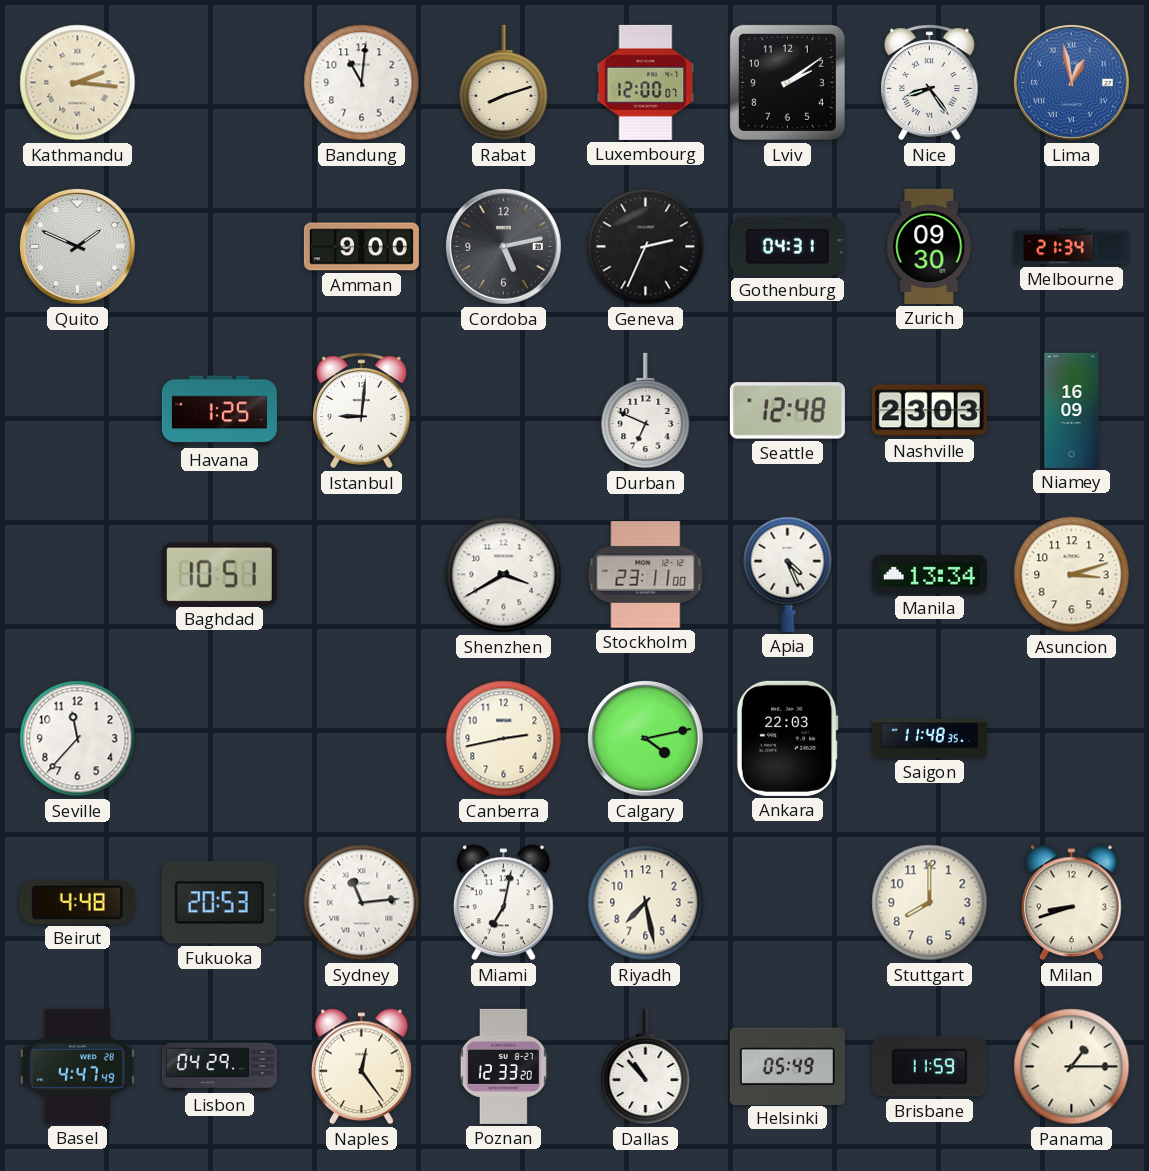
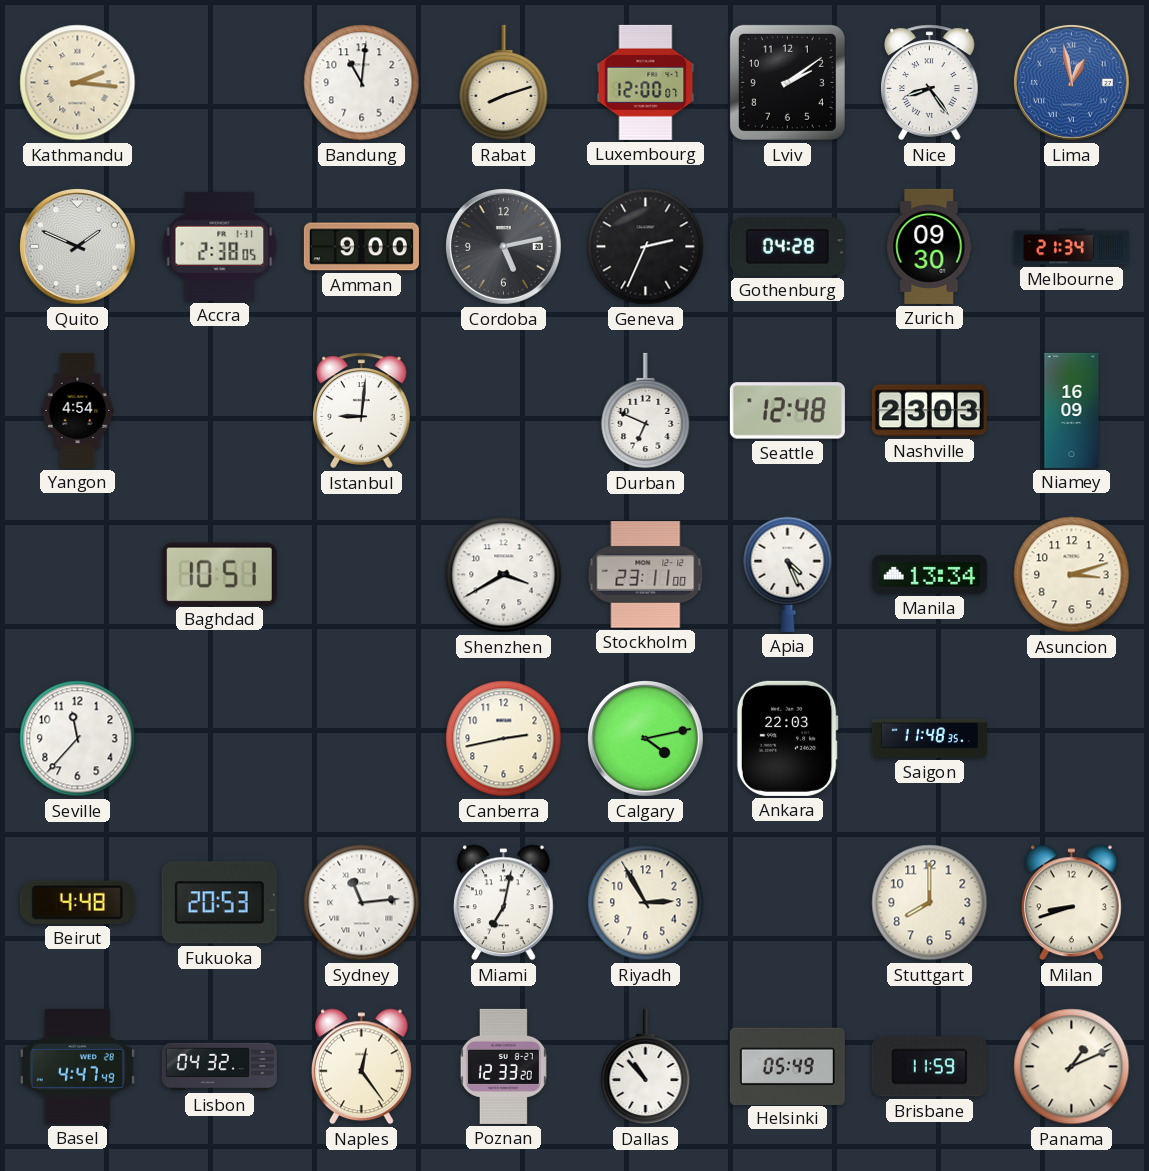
Accra: none -> 2:38
Gothenburg: 04:31 -> 04:28
Yangon: none -> 4:54
Havana: 1:25 -> none
Riyadh: 7:28 -> 2:55
Lisbon: 04:29 -> 04:32
Panama: 1:15 -> 1:11
